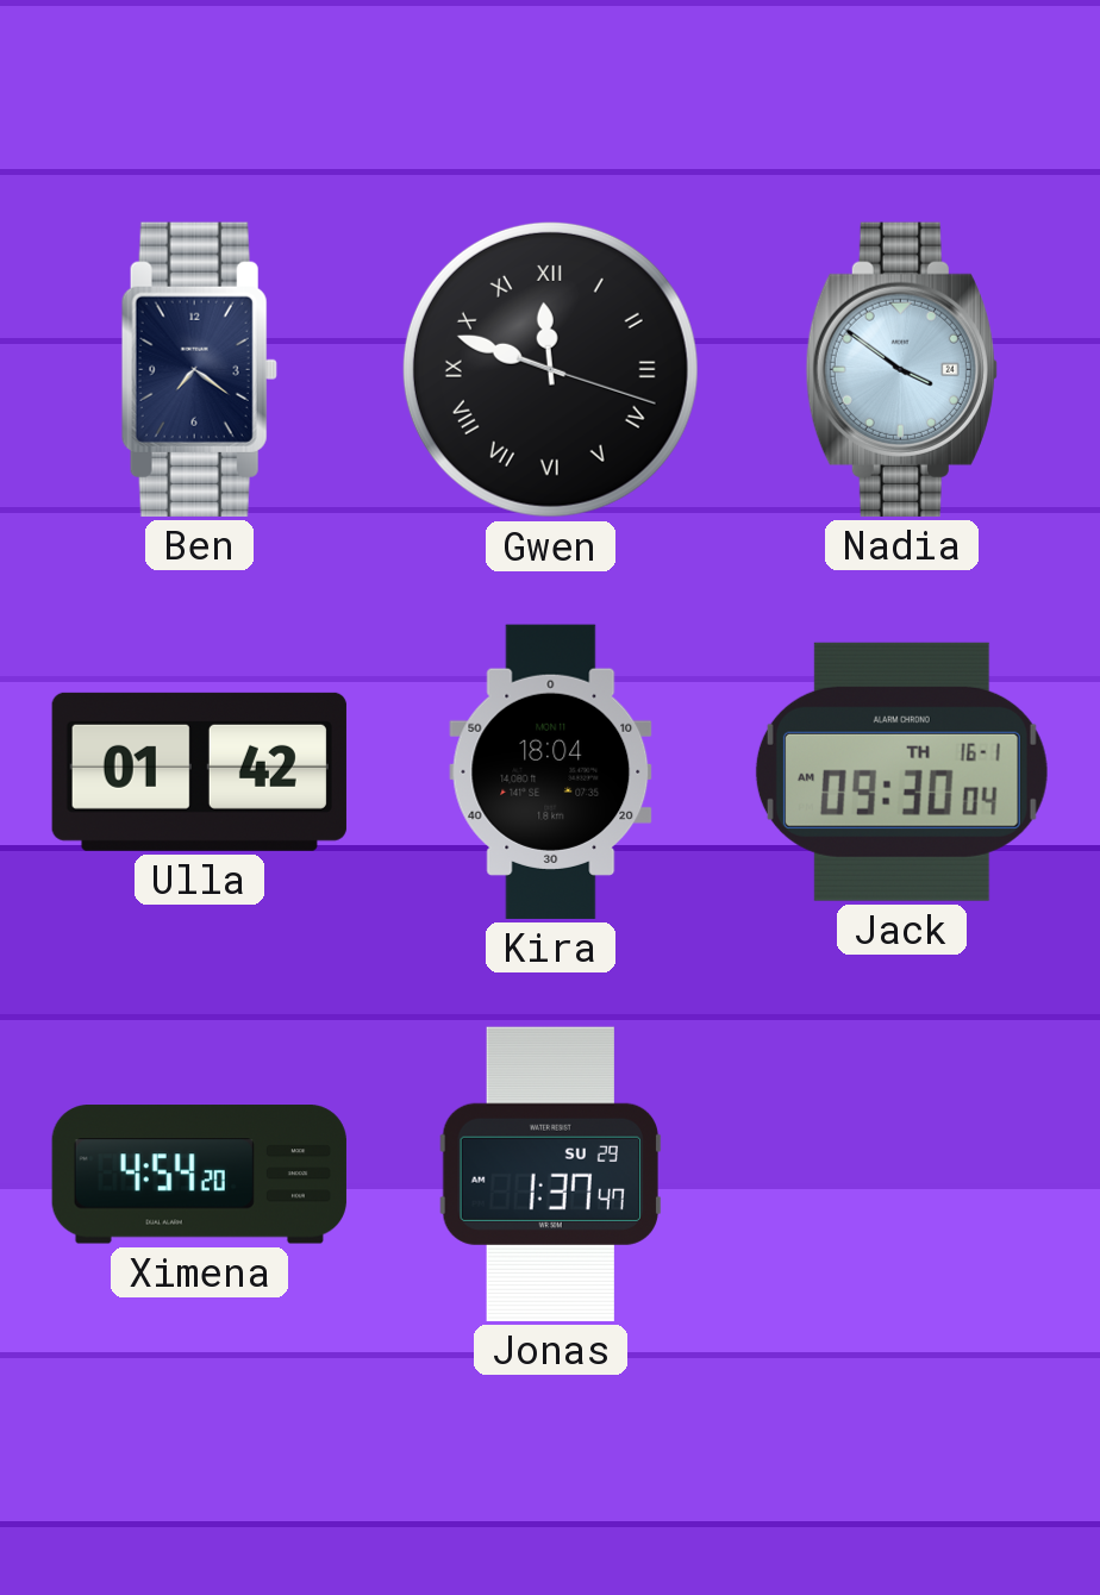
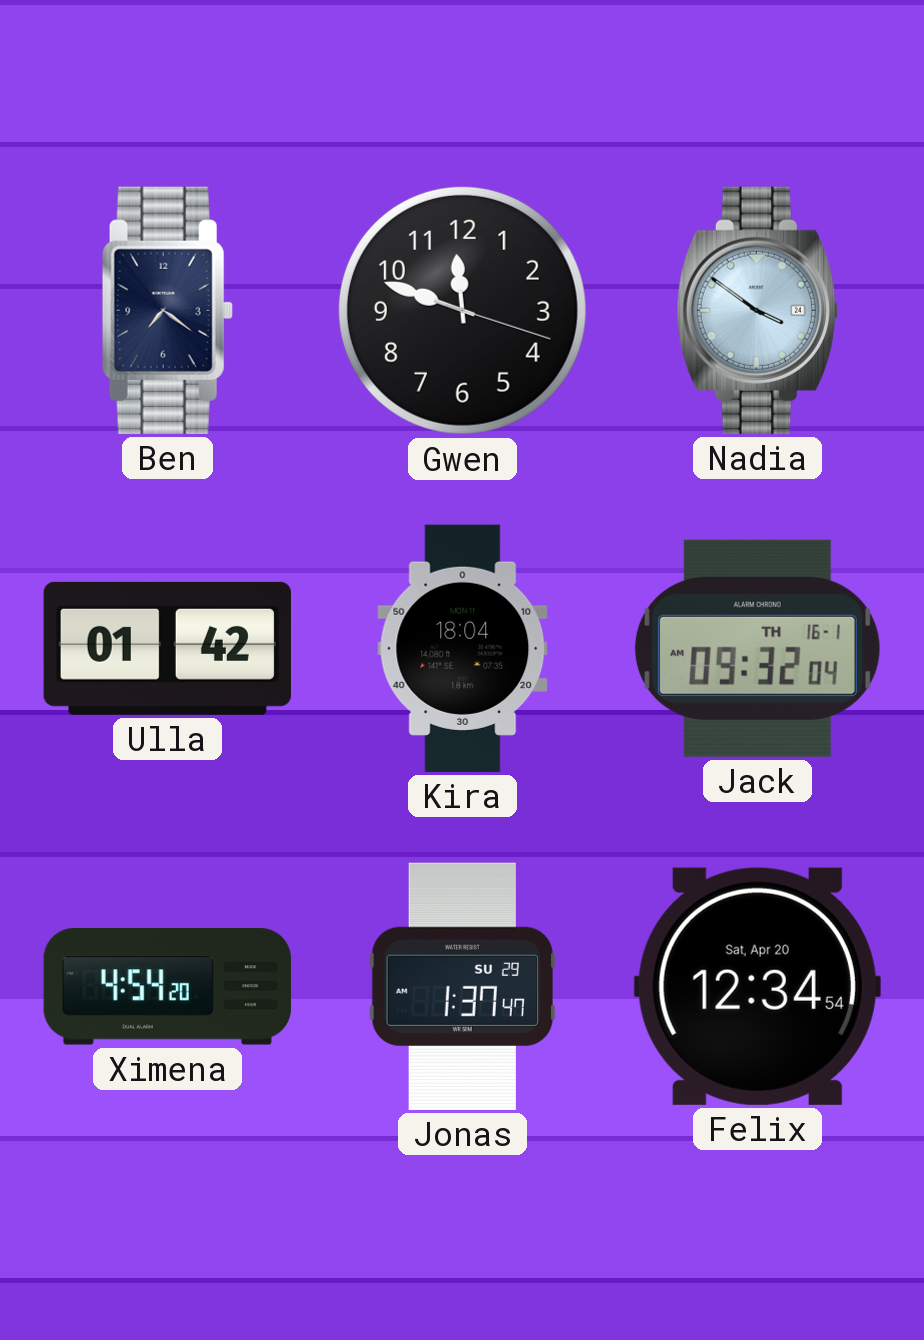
Gwen numerals: Roman -> Arabic
Jack: 09:30 -> 09:32
Felix: none -> 12:34
